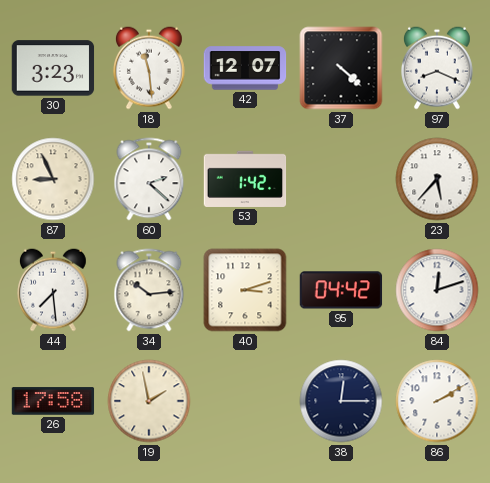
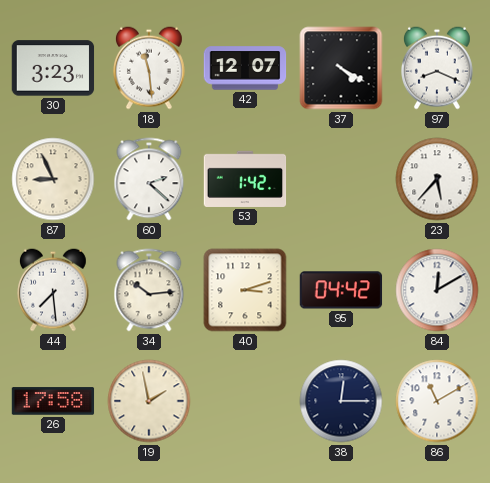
37: 4:22 -> 4:20
84: 12:12 -> 12:10
86: 2:10 -> 11:10
